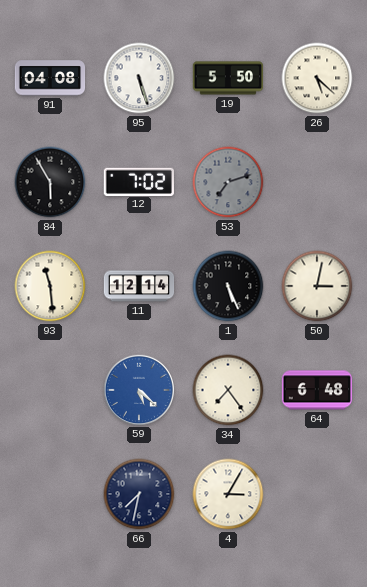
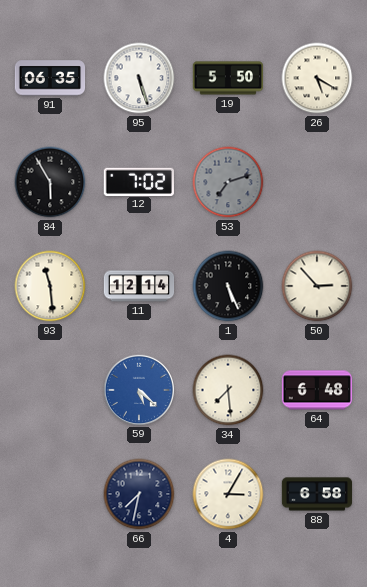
91: 04:08 -> 06:35
26: 5:22 -> 5:20
50: 3:02 -> 2:53
34: 7:24 -> 7:29
88: none -> 6:58
